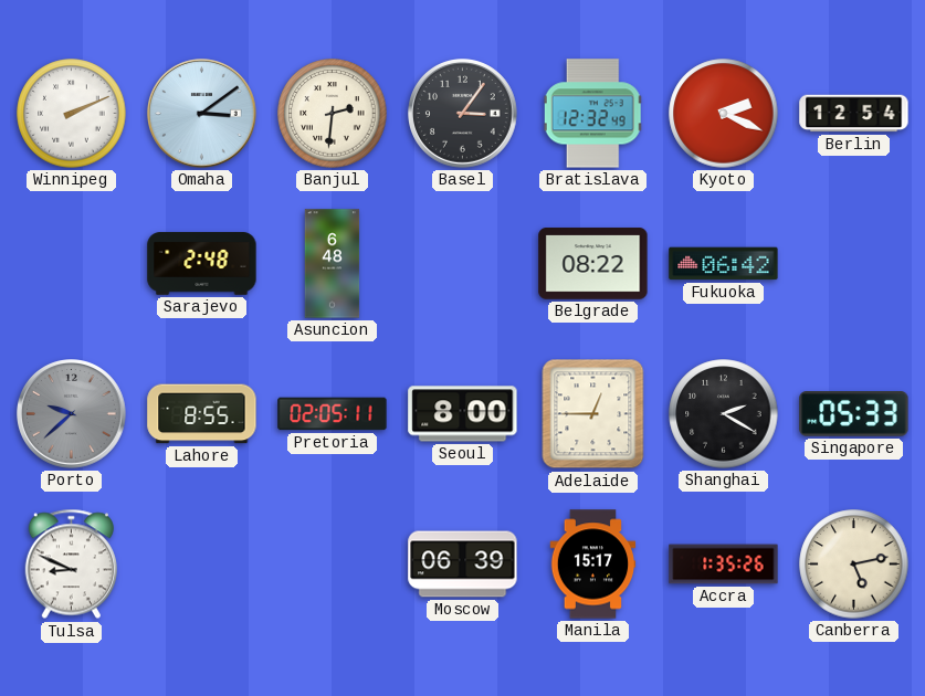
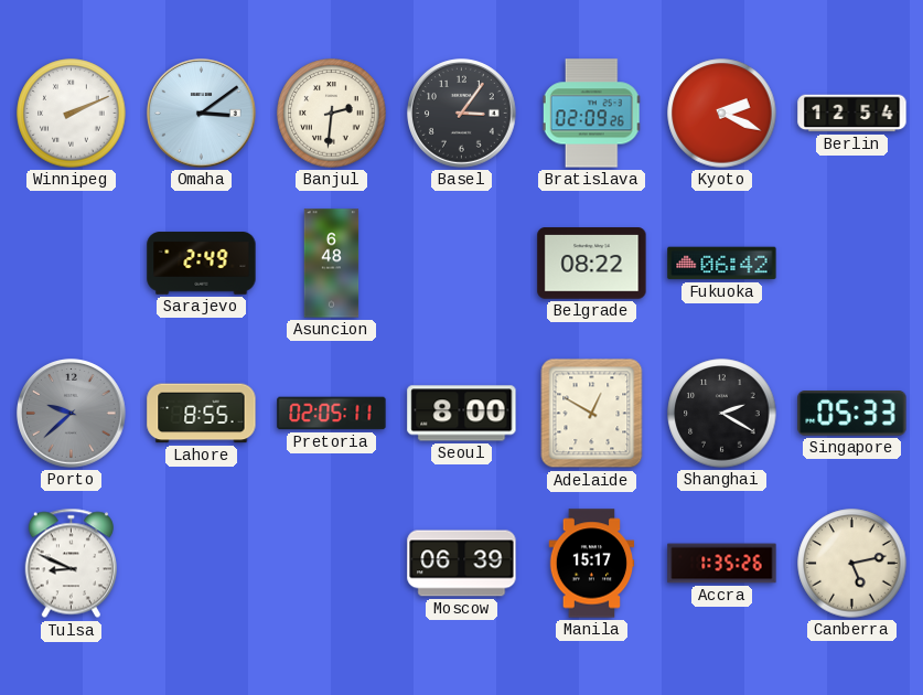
Bratislava: 12:32 -> 02:09
Sarajevo: 2:48 -> 2:49
Adelaide: 12:45 -> 12:50
